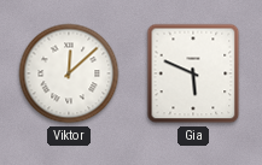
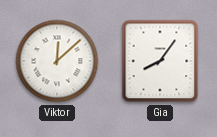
Gia: 5:49 -> 8:06
